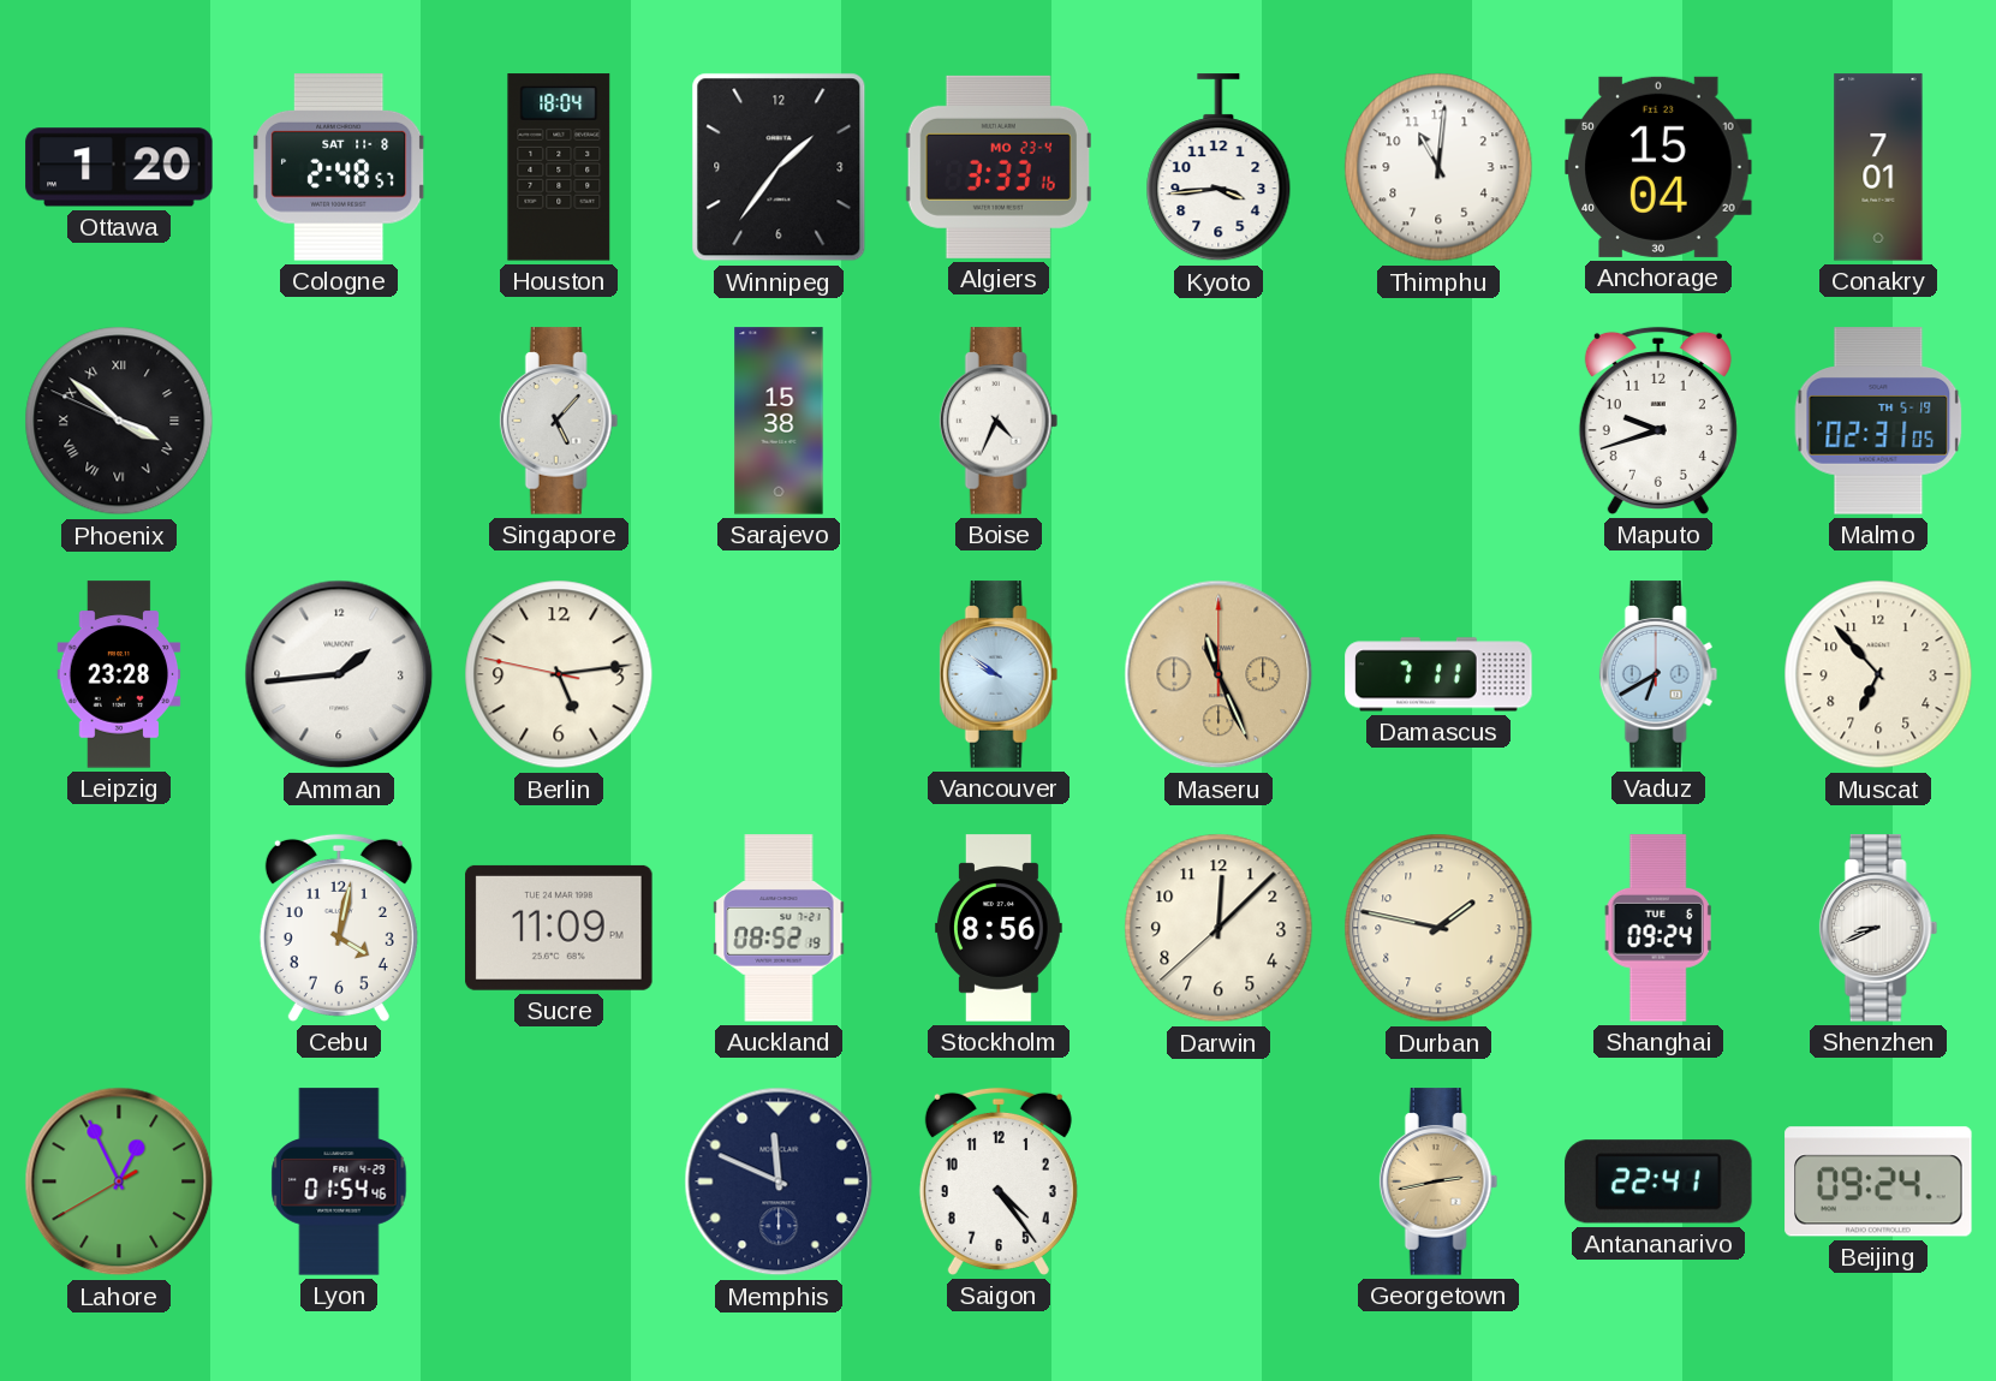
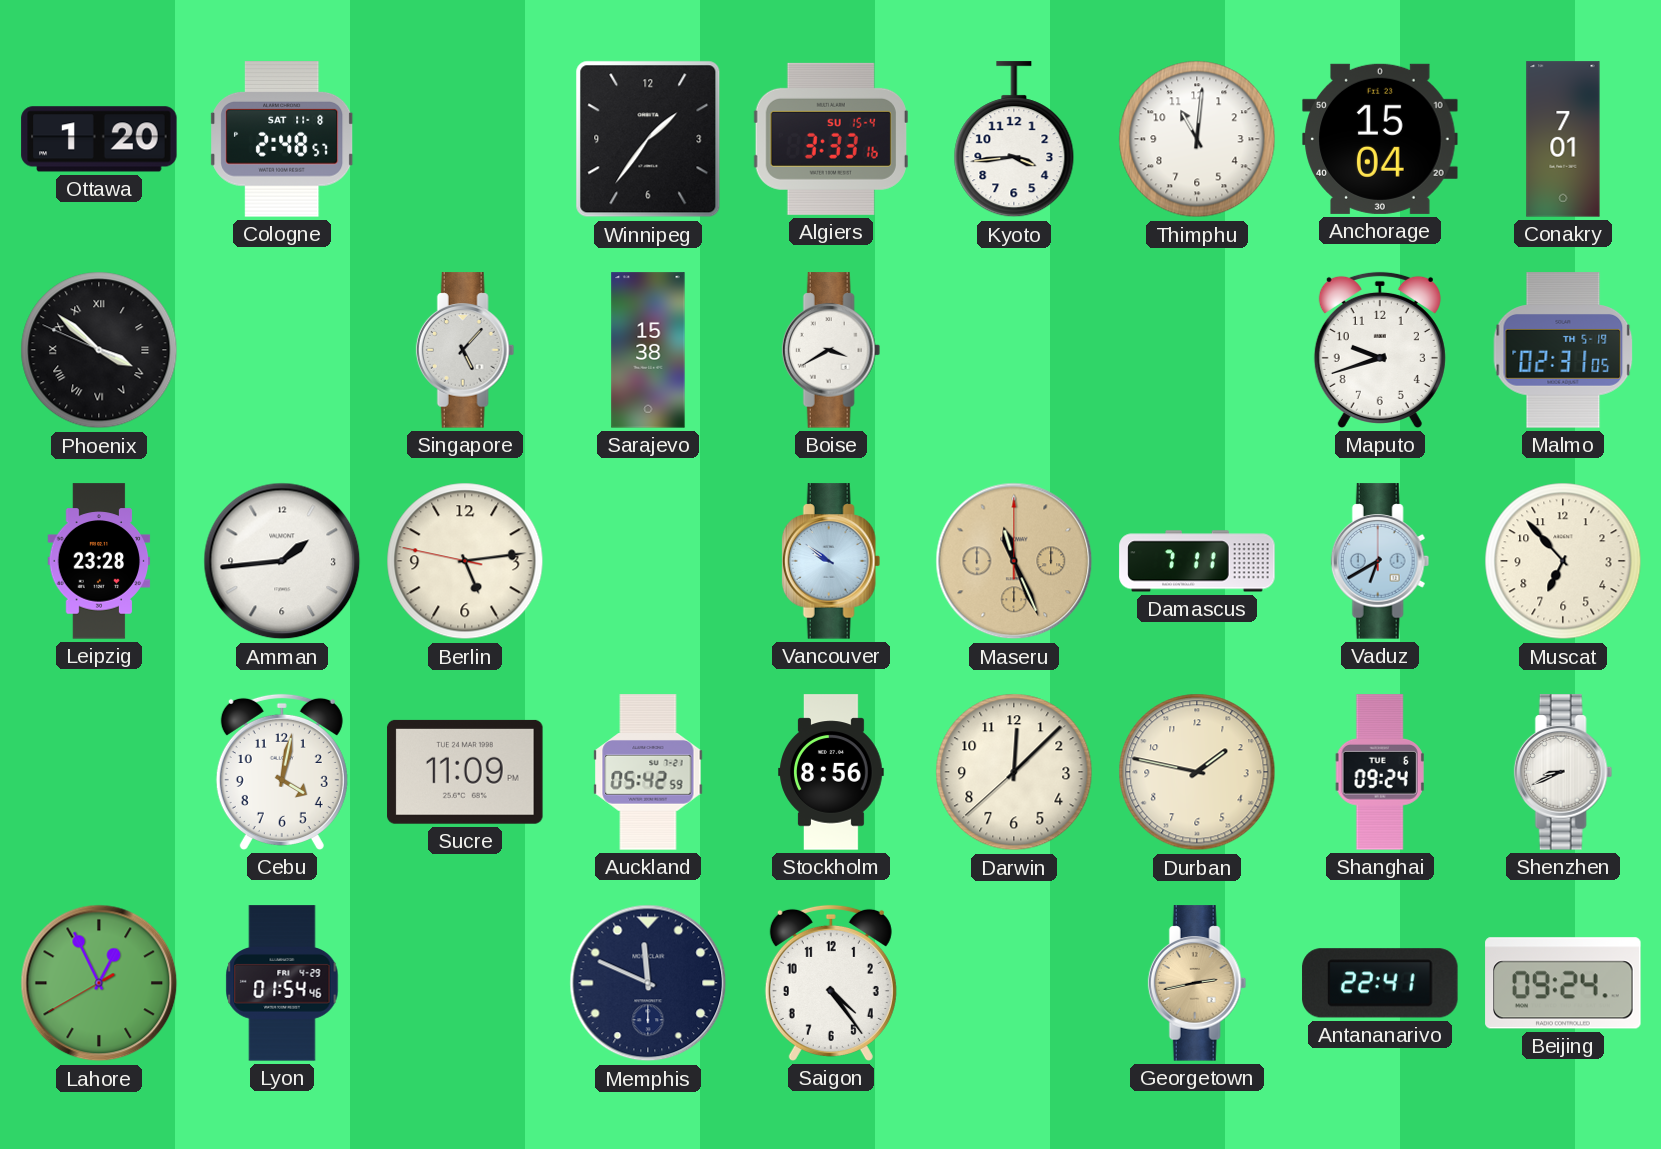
Houston: 18:04 -> none
Algiers date: MO 23-4 -> SU 15-4
Boise: 4:34 -> 3:40
Auckland: 08:52 -> 05:42
